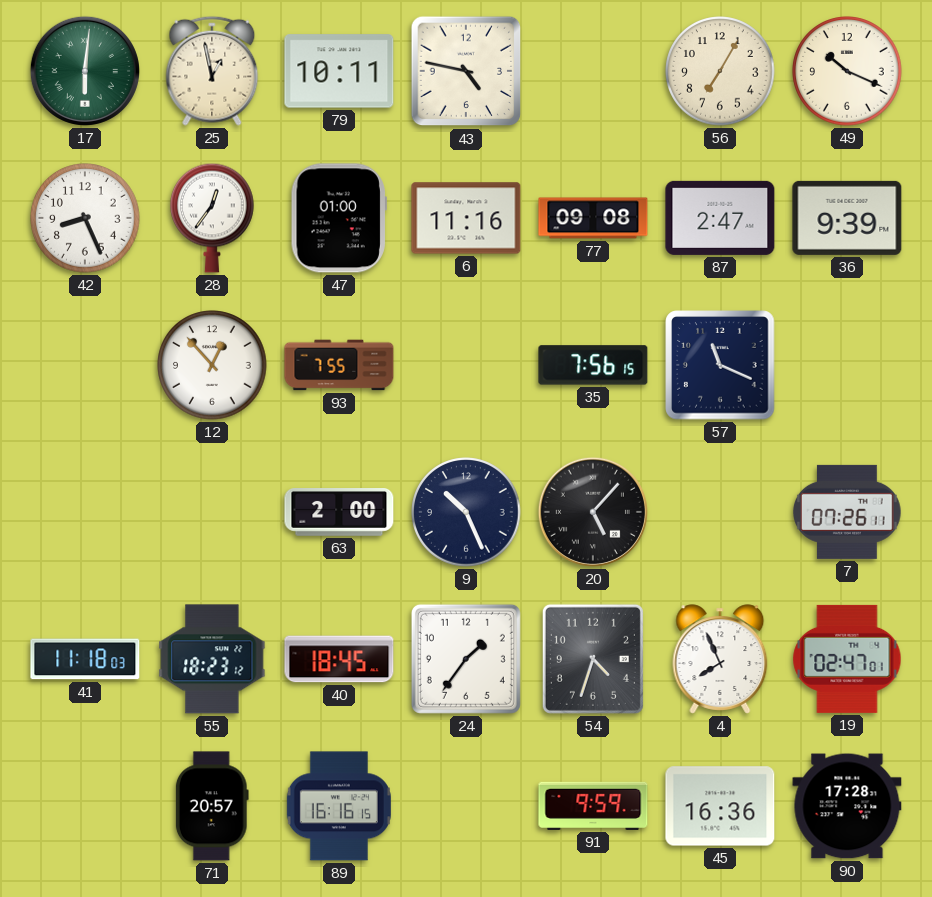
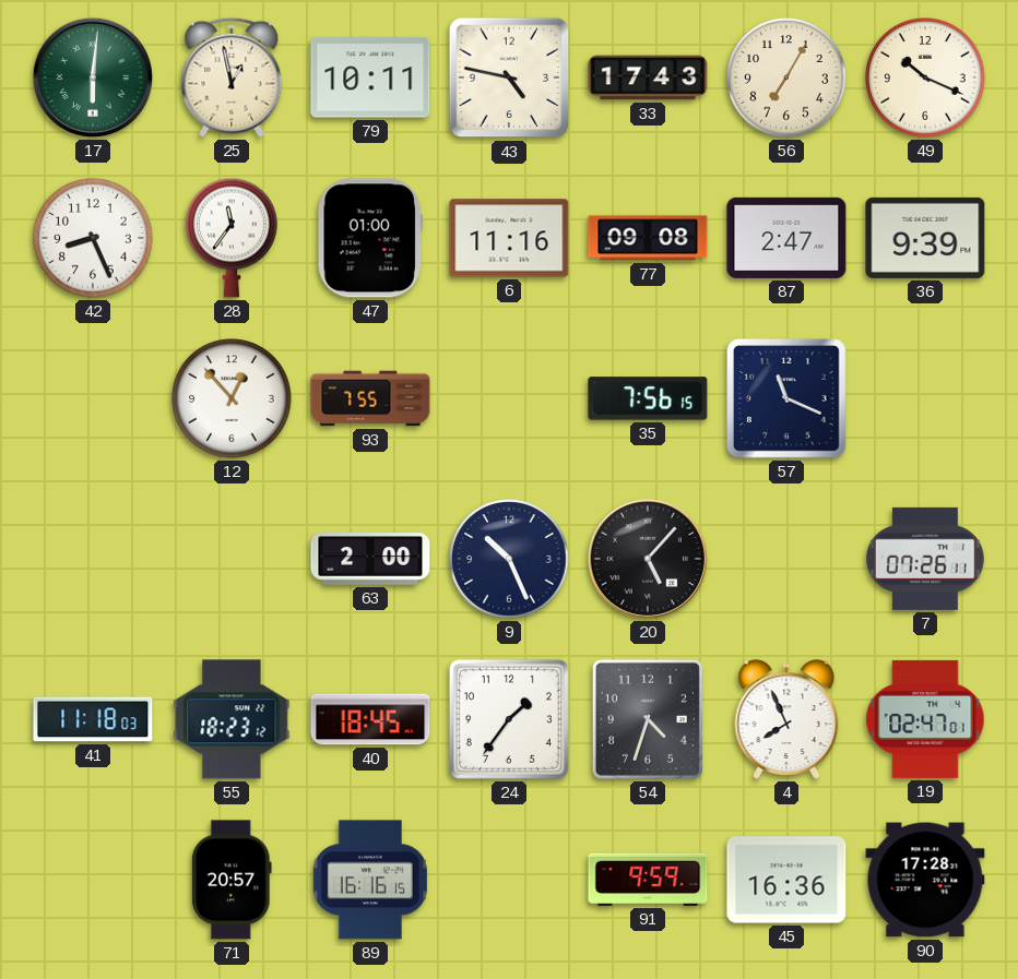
33: none -> 17:43
28: 12:36 -> 11:36
